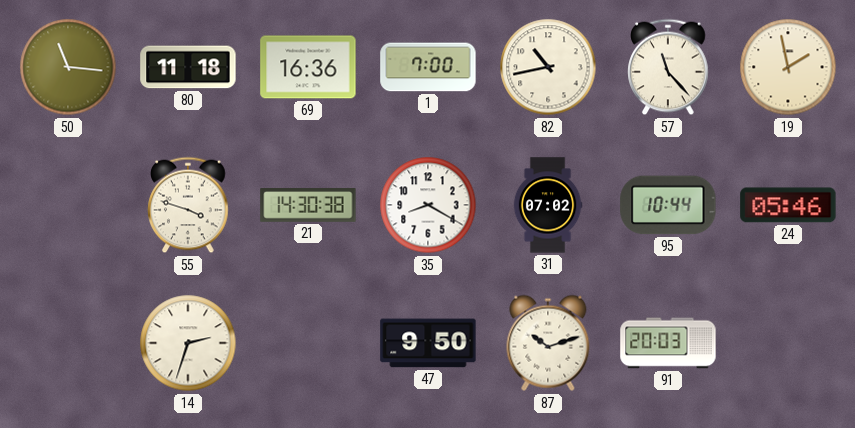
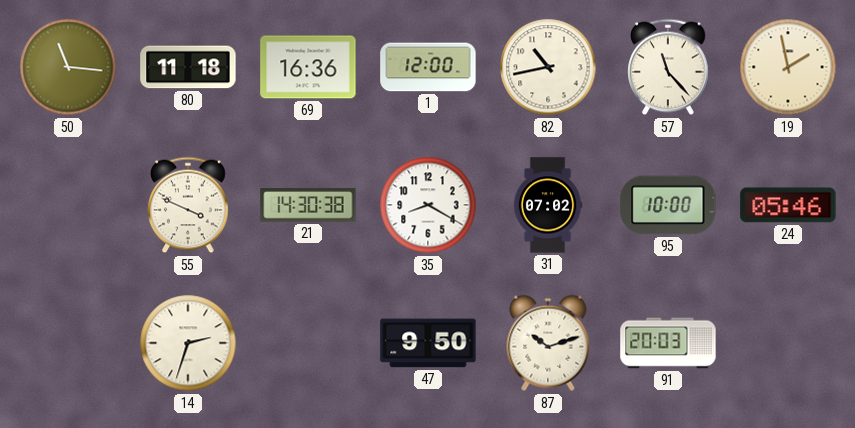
1: 7:00 -> 12:00
55: 3:48 -> 3:49
95: 10:44 -> 10:00
